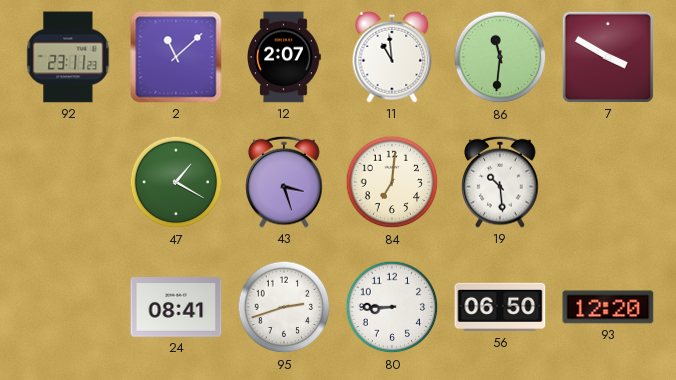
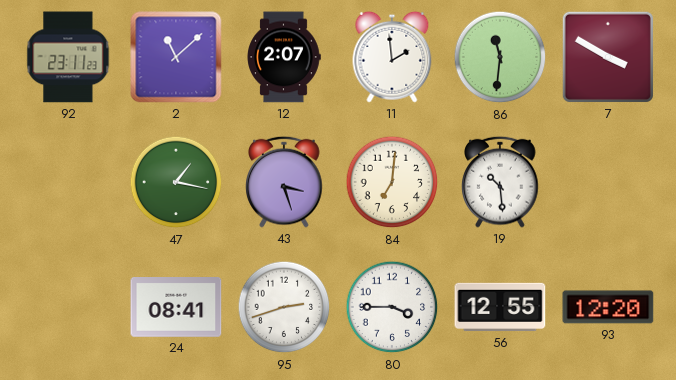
11: 10:59 -> 1:59
47: 1:20 -> 1:17
80: 8:45 -> 3:45
56: 06:50 -> 12:55
